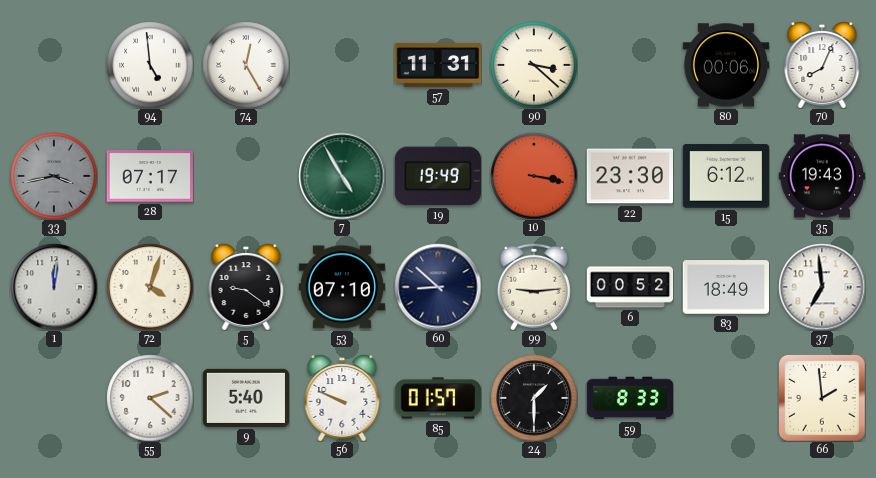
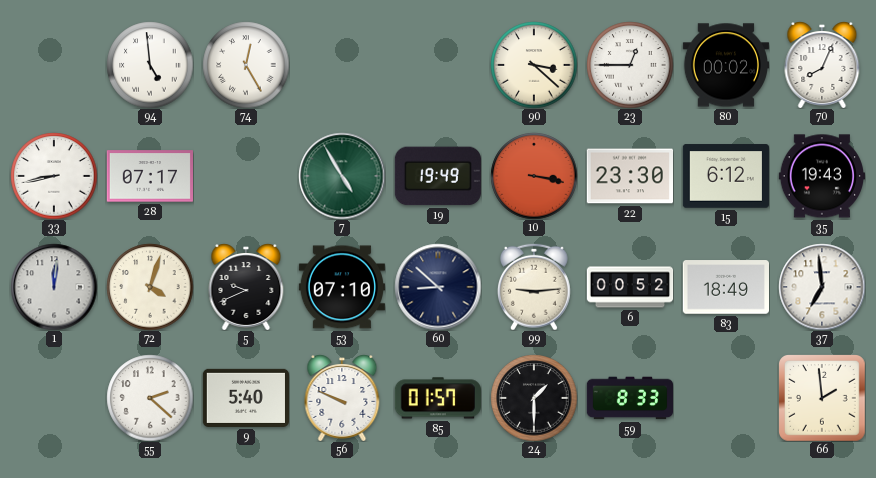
57: 11:31 -> none
23: none -> 12:45
80: 00:06 -> 00:02
33: 3:43 -> 8:43
33 dial: grey -> white
5: 9:21 -> 9:41
